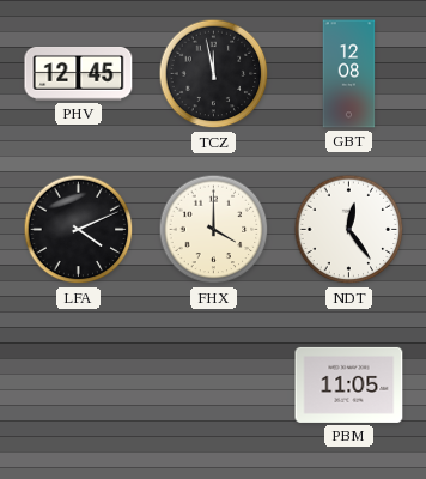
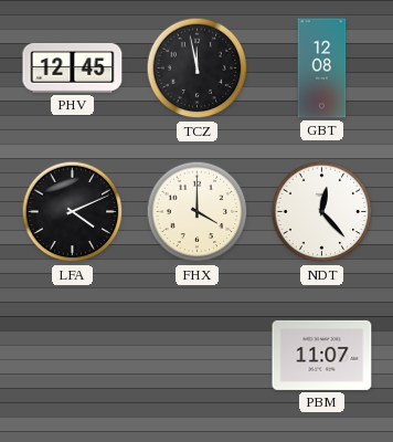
NDT: 12:24 -> 12:23
PBM: 11:05 -> 11:07
